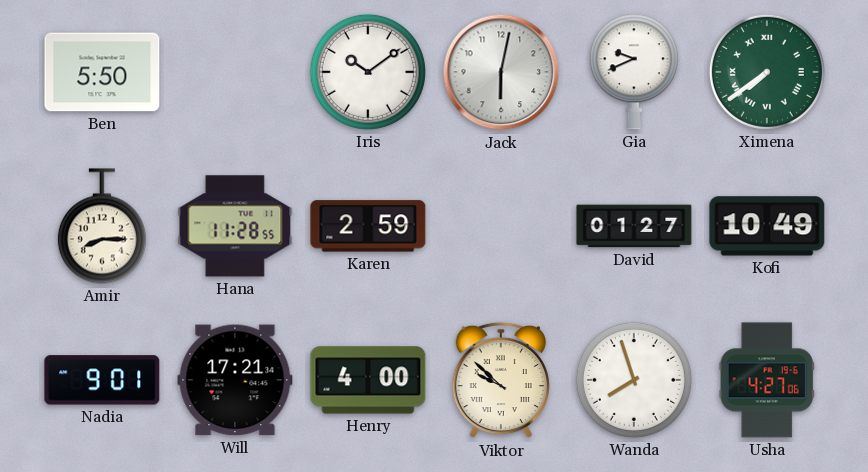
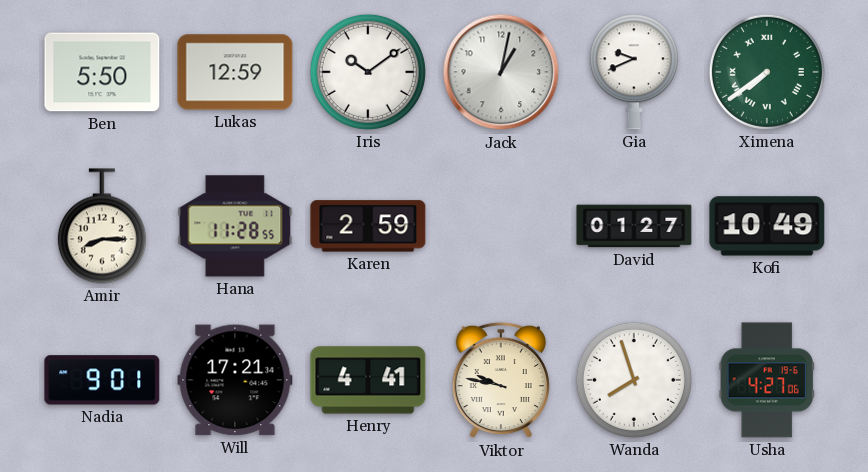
Lukas: none -> 12:59
Jack: 6:02 -> 1:02
Henry: 4:00 -> 4:41
Viktor: 9:52 -> 9:47
